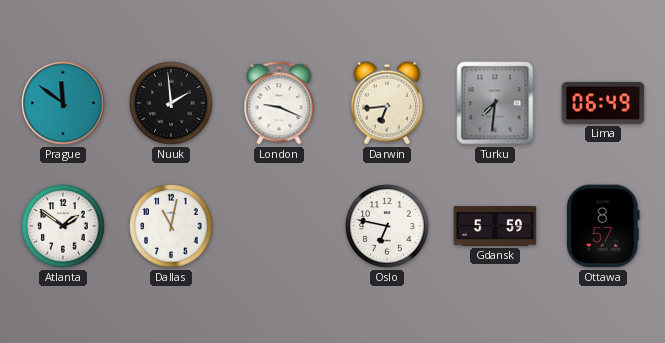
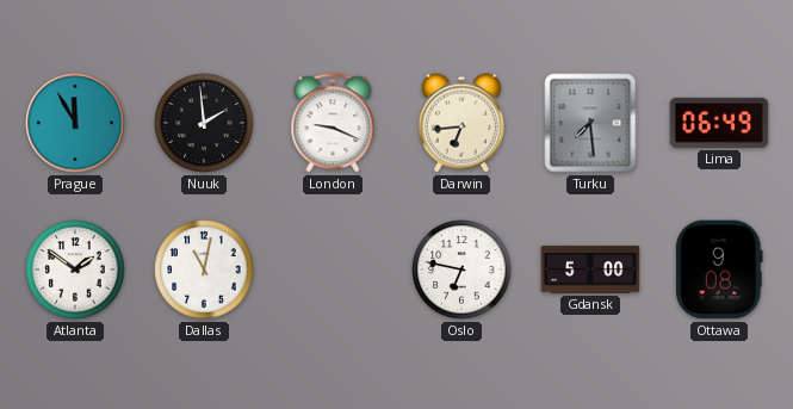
Prague: 11:51 -> 11:55
Turku: 7:31 -> 7:29
Gdansk: 5:59 -> 5:00
Ottawa: 8:57 -> 9:08
